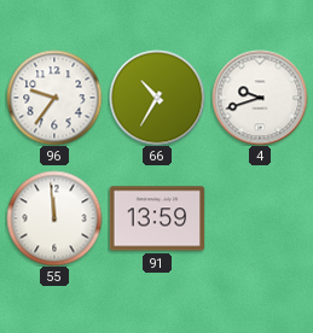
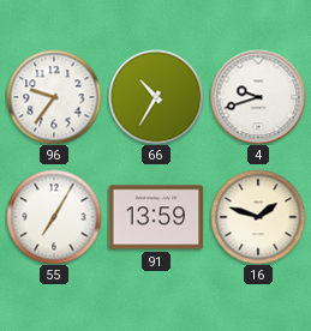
55: 11:59 -> 7:05
16: none -> 1:48
